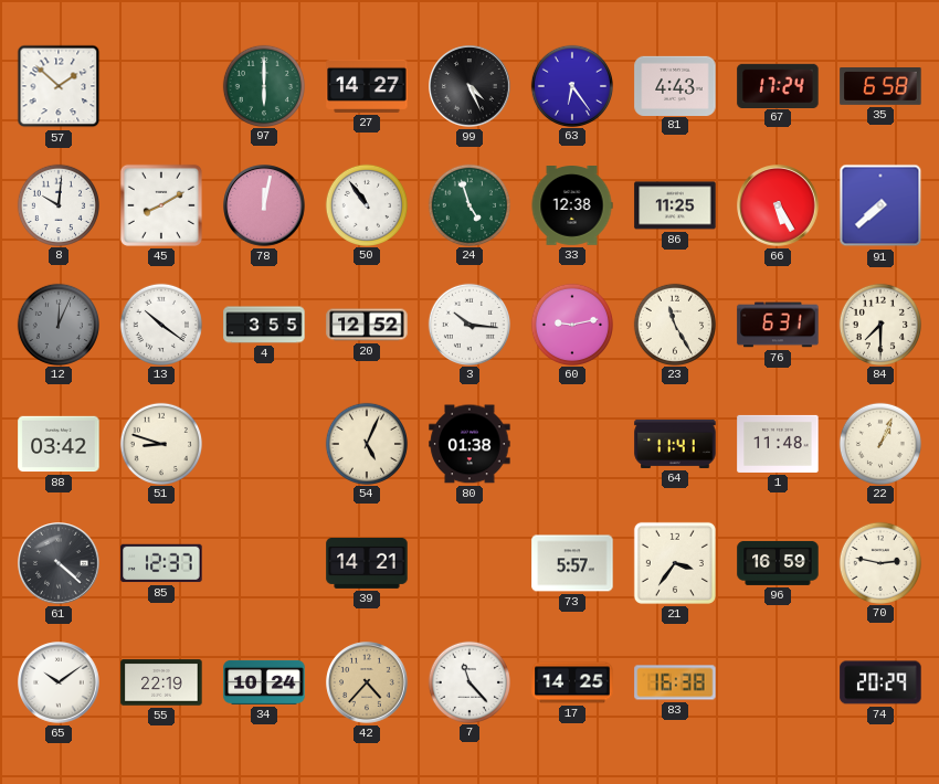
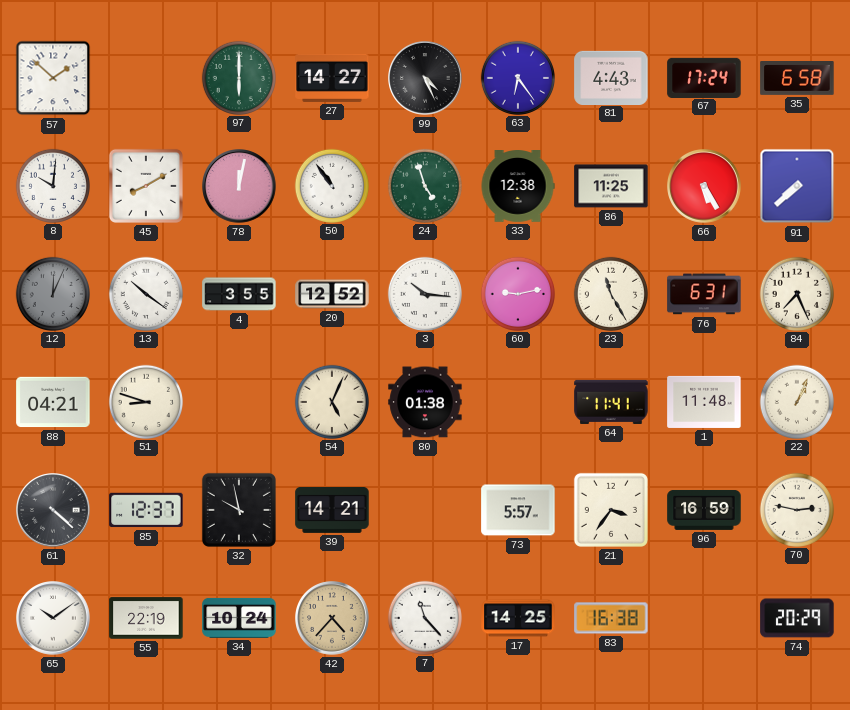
84: 7:30 -> 7:26
88: 03:42 -> 04:21
32: none -> 9:58
